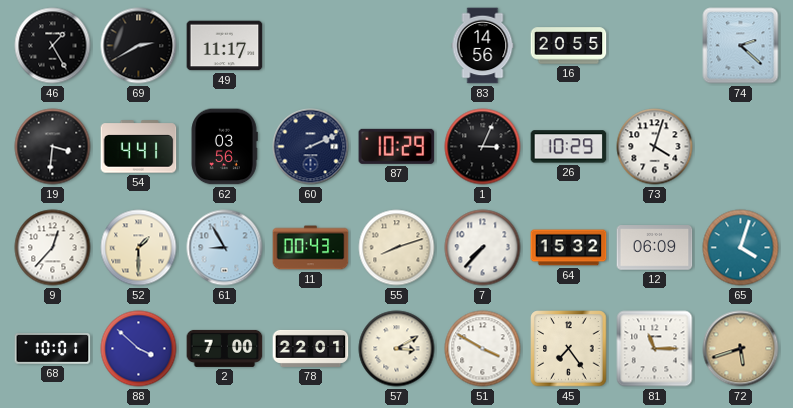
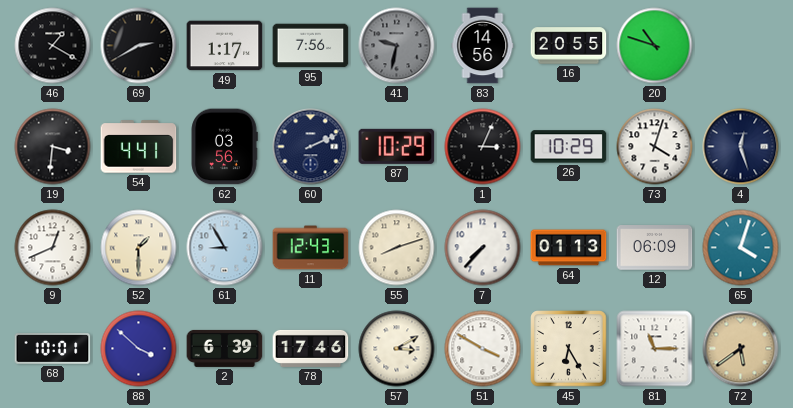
46: 1:25 -> 1:20
49: 11:17 -> 1:17
95: none -> 7:56
41: none -> 9:32
20: none -> 10:48
74: 2:22 -> none
4: none -> 12:27
9: 12:37 -> 12:41
11: 00:43 -> 12:43
64: 15:32 -> 01:13
2: 7:00 -> 6:39
78: 22:01 -> 17:46
45: 7:24 -> 6:25
72: 5:42 -> 5:39
